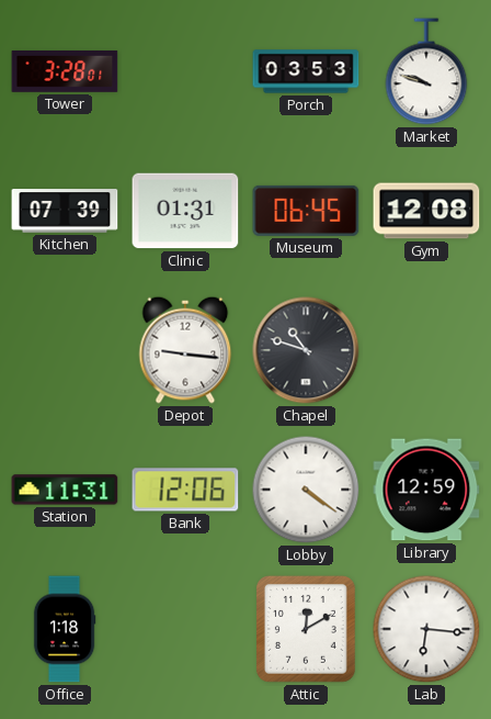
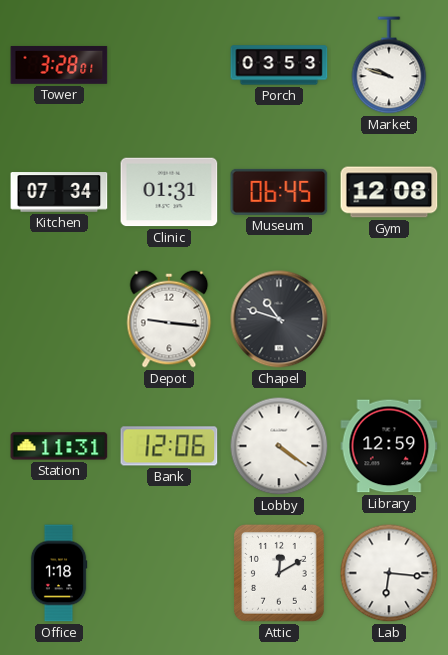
Kitchen: 07:39 -> 07:34
